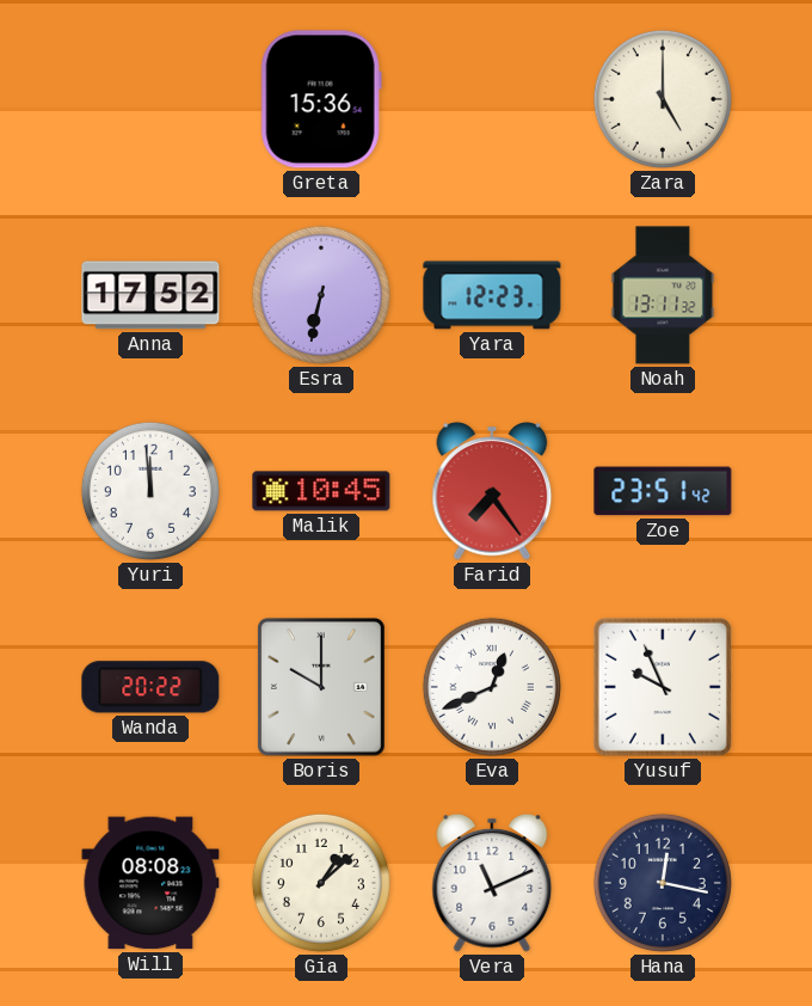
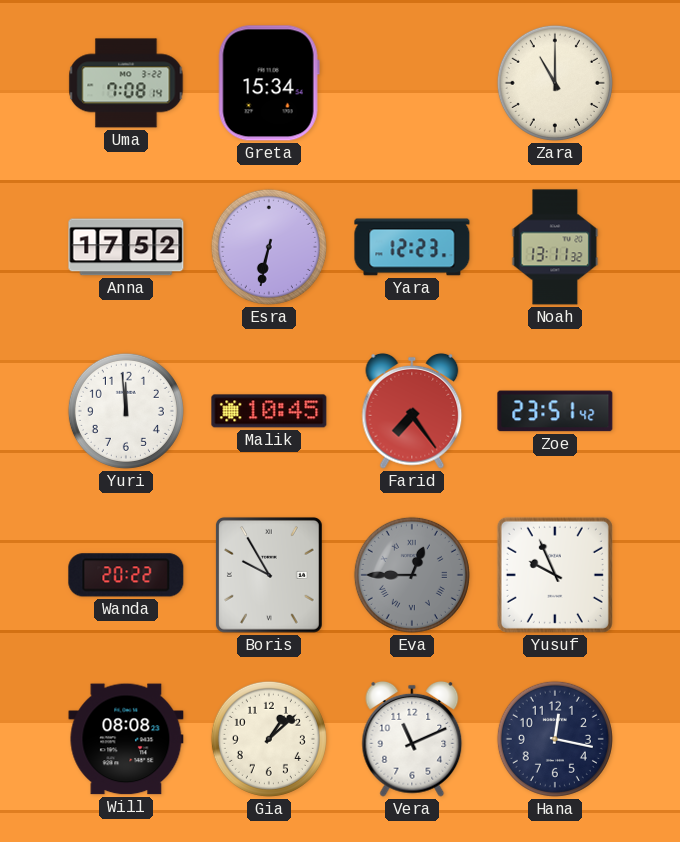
Uma: none -> 7:08
Greta: 15:36 -> 15:34
Zara: 5:00 -> 11:00
Boris: 10:00 -> 9:55
Eva: 12:41 -> 12:45
Eva dial: white -> grey
